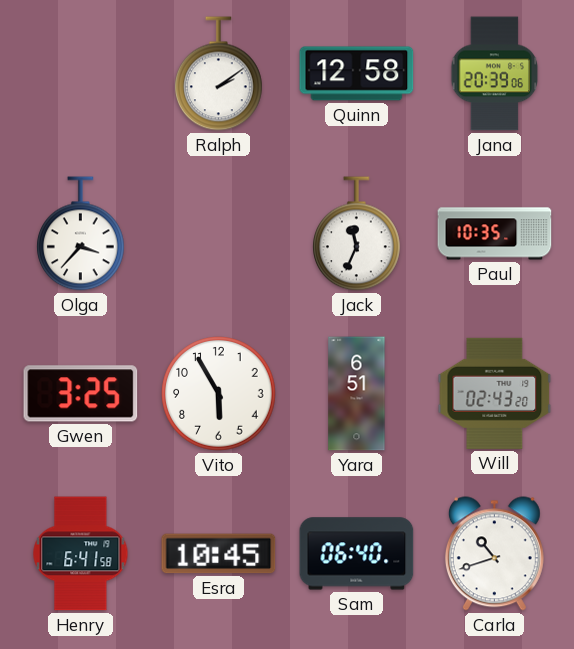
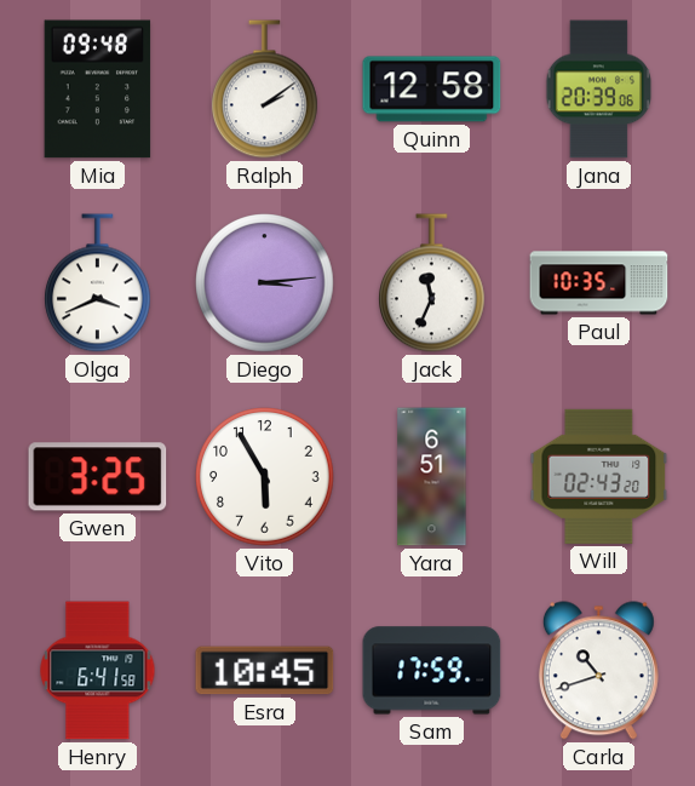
Mia: none -> 09:48
Olga: 3:37 -> 3:41
Diego: none -> 3:14
Sam: 06:40 -> 17:59
